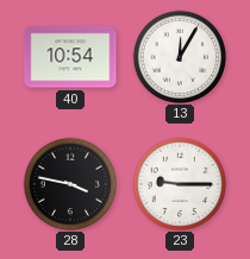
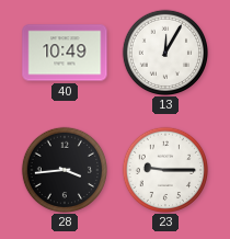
40: 10:54 -> 10:49
28: 3:47 -> 3:44
